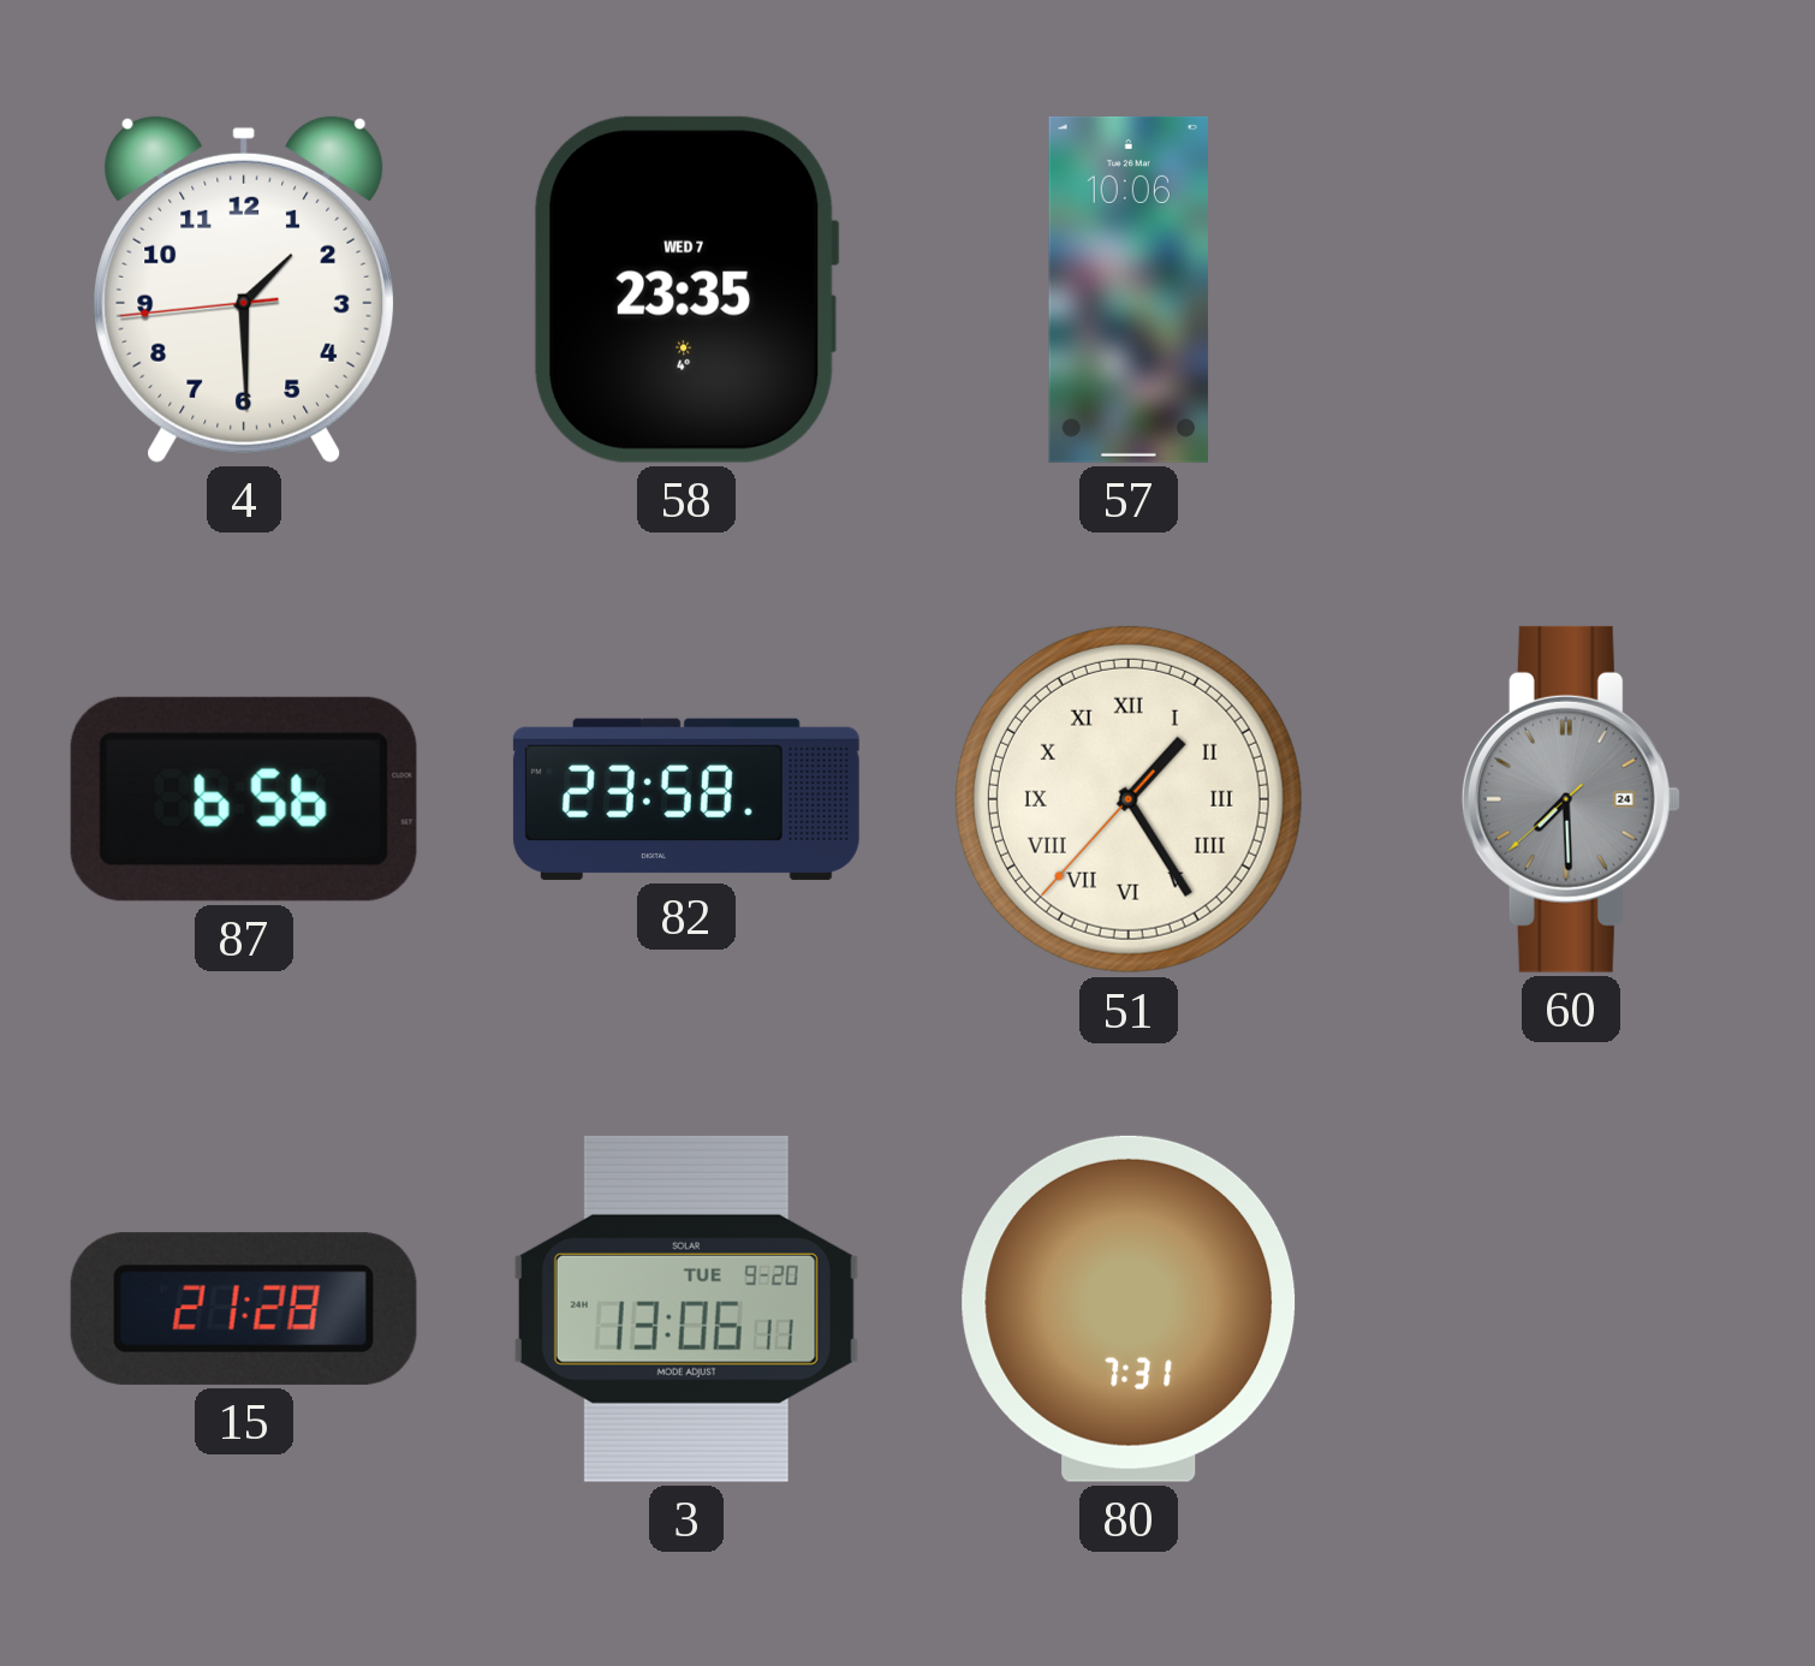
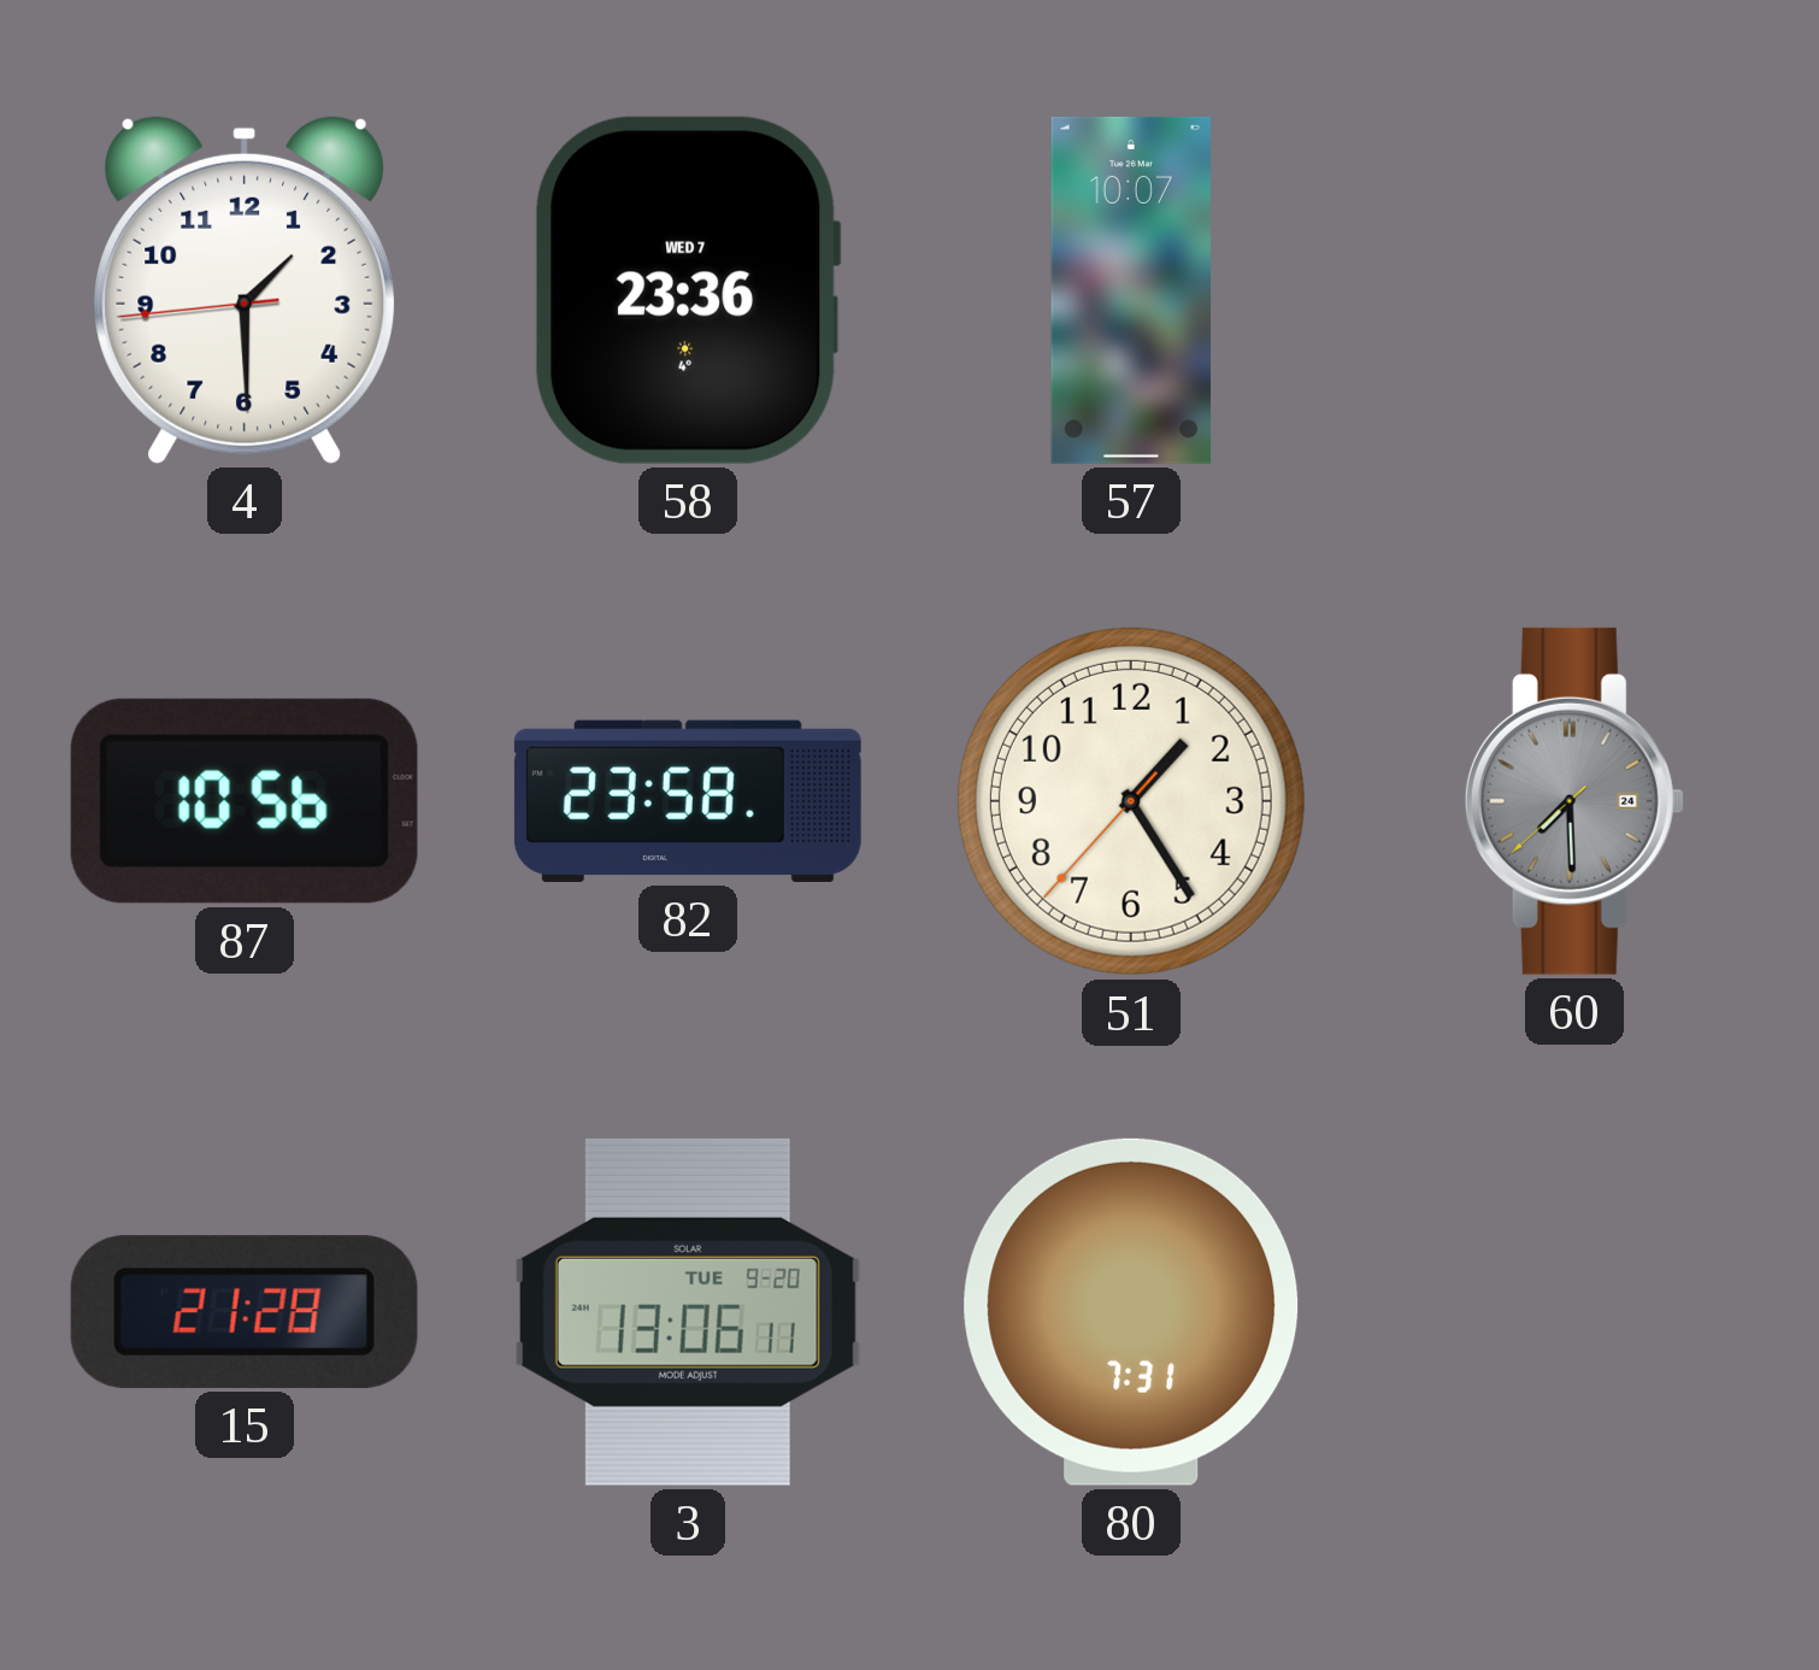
58: 23:35 -> 23:36
57: 10:06 -> 10:07
87: 6:56 -> 10:56
51 numerals: Roman -> Arabic
